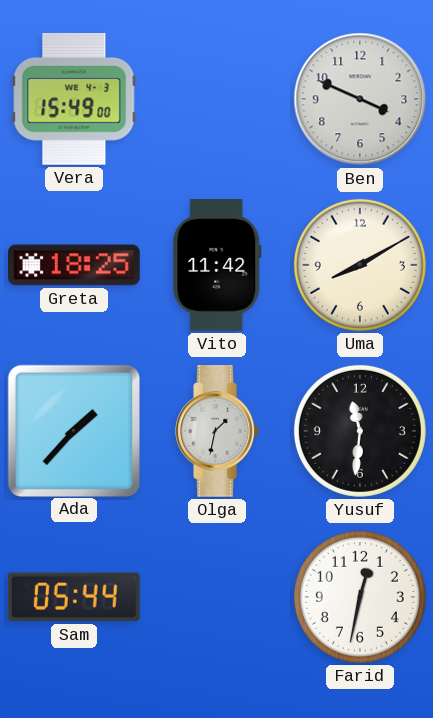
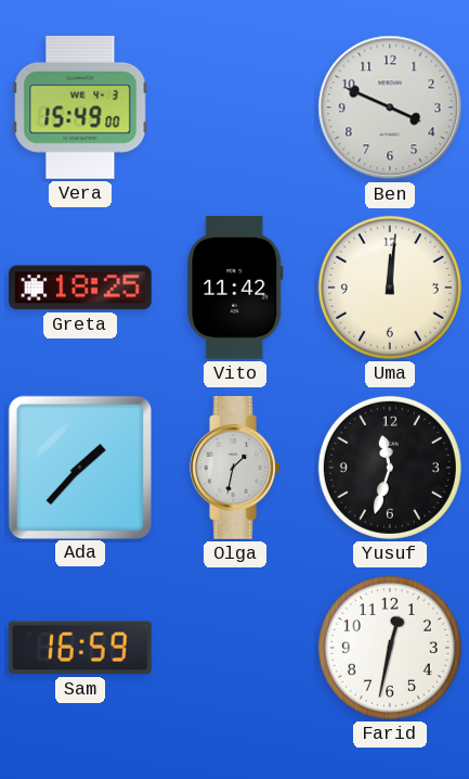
Uma: 8:10 -> 12:01
Yusuf: 11:31 -> 11:33
Sam: 05:44 -> 16:59
